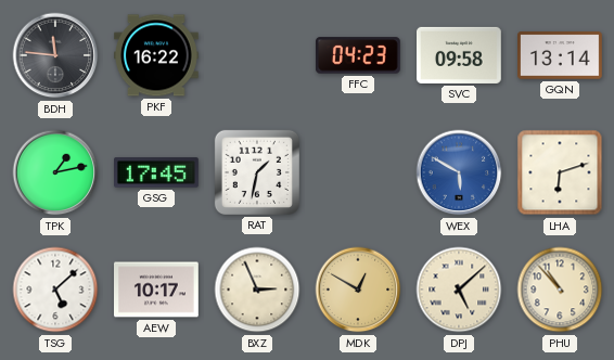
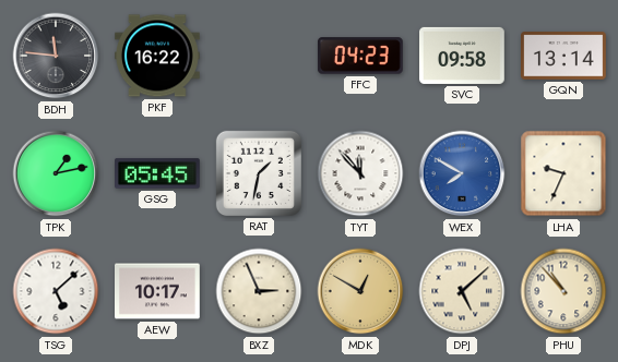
GSG: 17:45 -> 05:45
TYT: none -> 11:53
WEX: 5:50 -> 7:50
LHA: 6:12 -> 9:34
